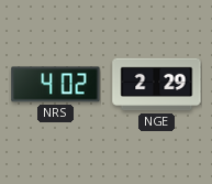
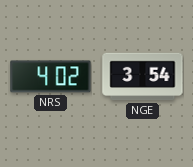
NGE: 2:29 -> 3:54
